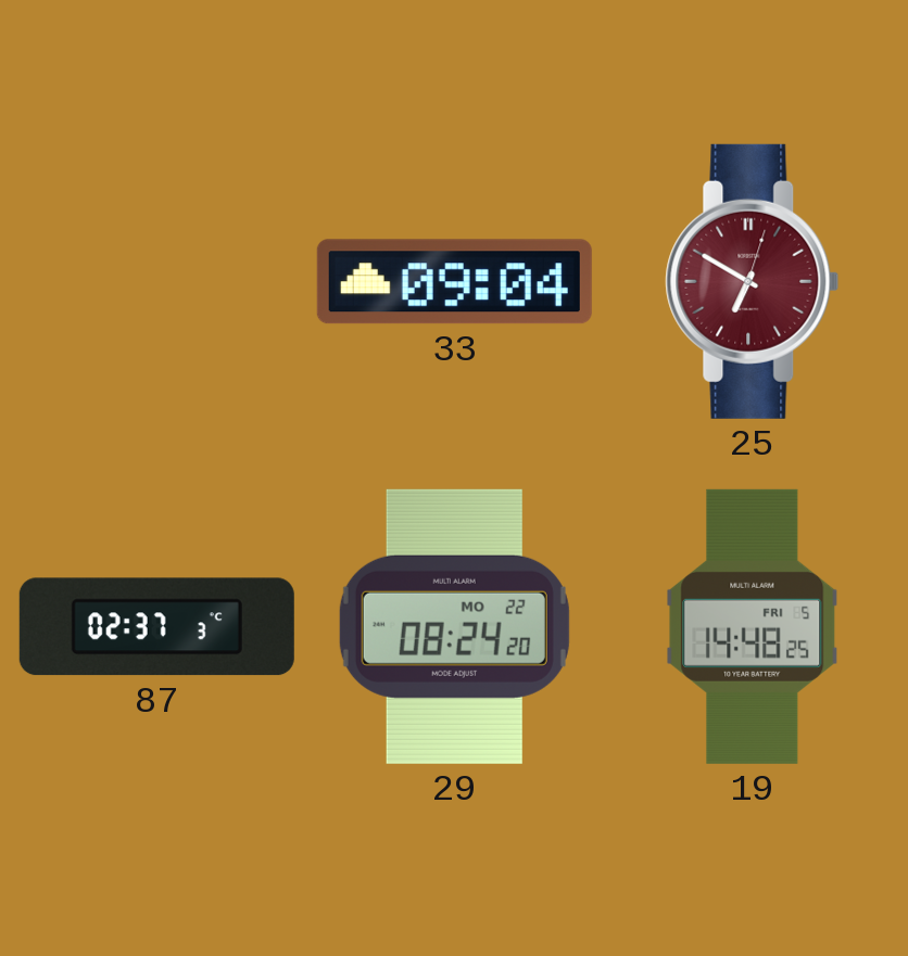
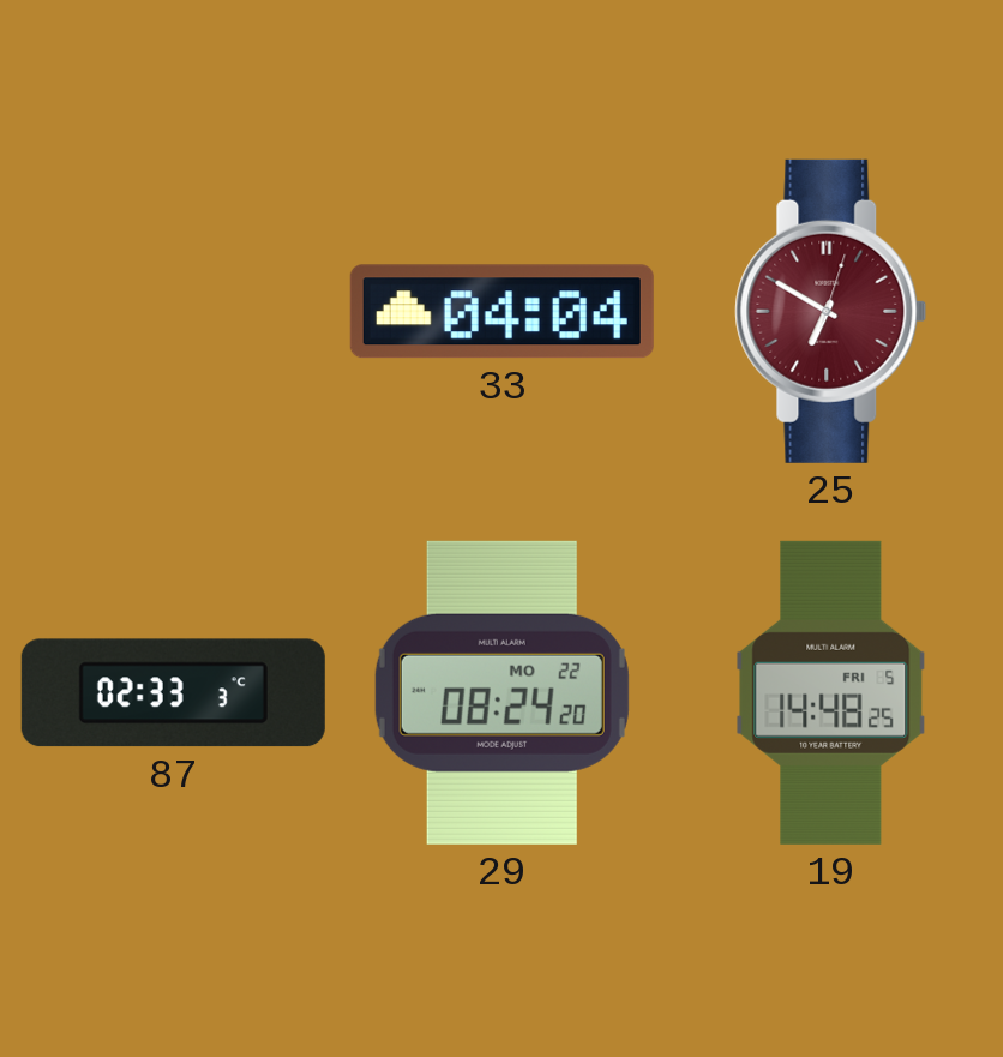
33: 09:04 -> 04:04
87: 02:37 -> 02:33
